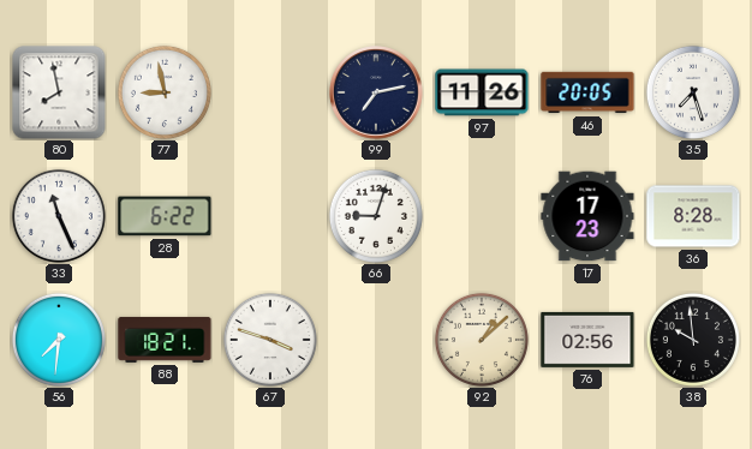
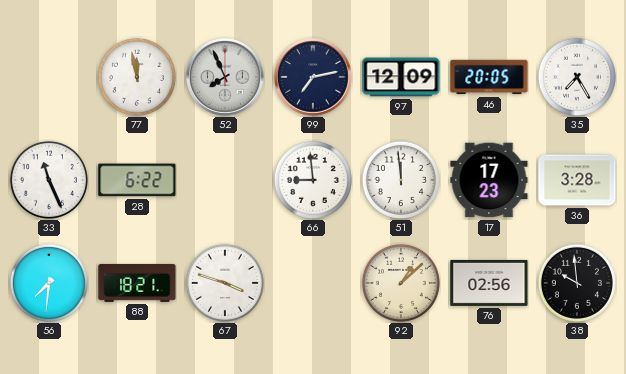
80: 7:58 -> none
77: 8:58 -> 11:58
52: none -> 7:56
97: 11:26 -> 12:09
35: 7:27 -> 7:25
66: 9:03 -> 8:59
51: none -> 11:59
36: 8:28 -> 3:28
